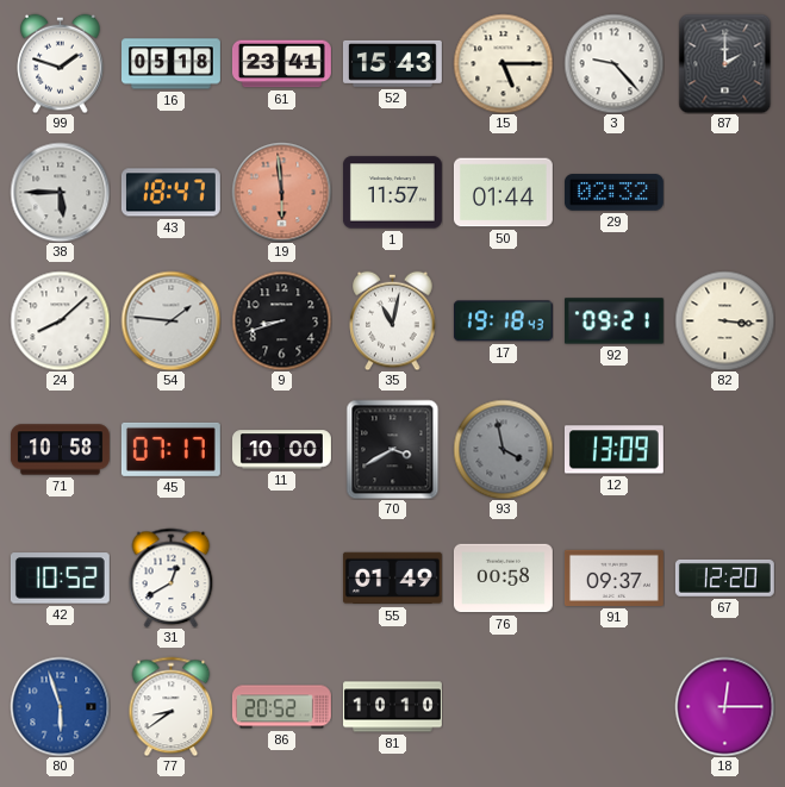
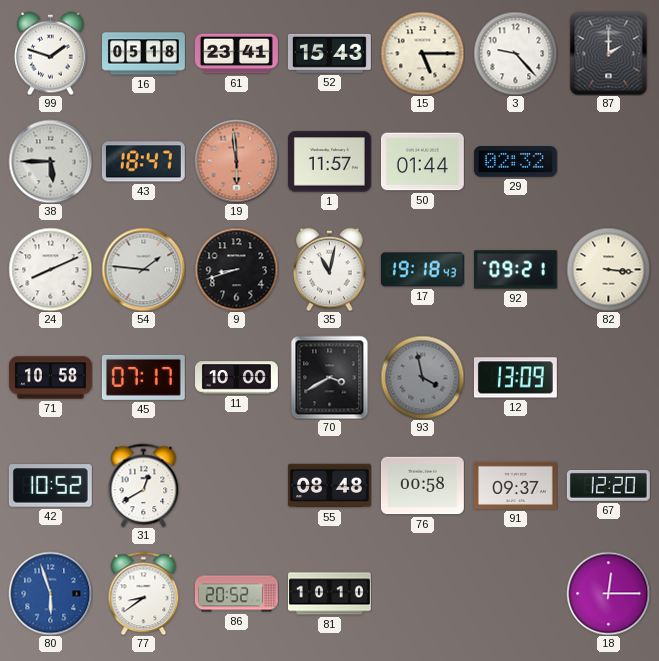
24: 8:08 -> 8:11
55: 01:49 -> 08:48
